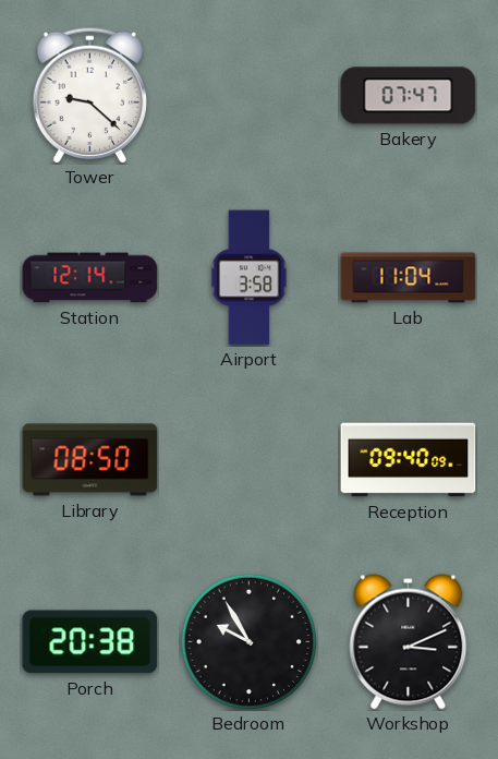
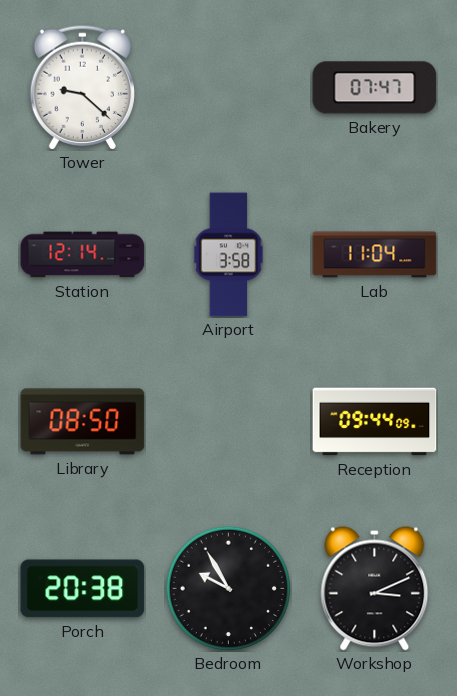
Reception: 09:40 -> 09:44
